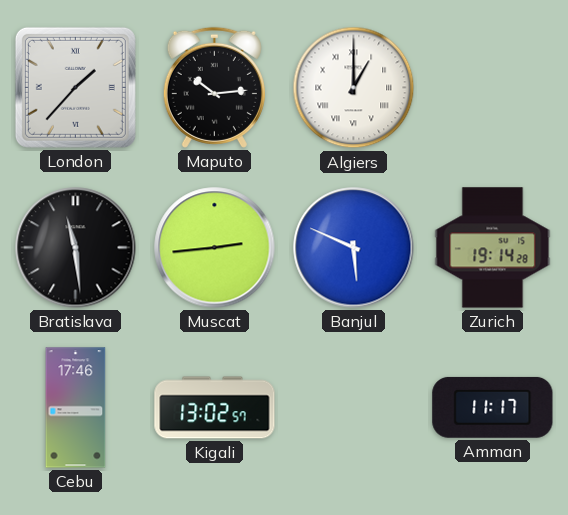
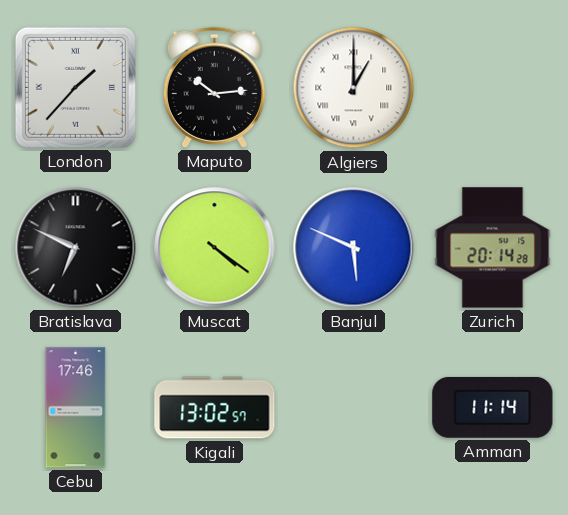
Bratislava: 11:29 -> 6:49
Muscat: 2:44 -> 4:21
Zurich: 19:14 -> 20:14
Amman: 11:17 -> 11:14
